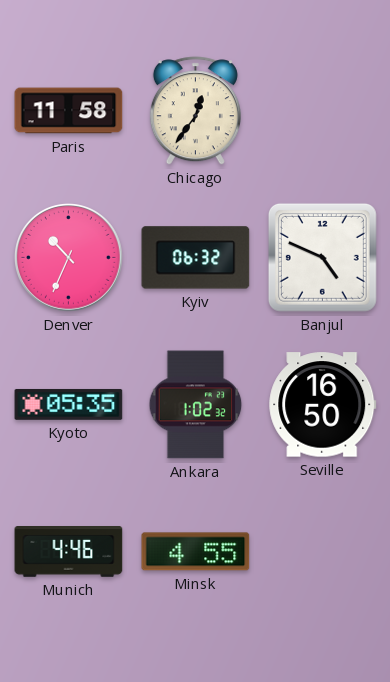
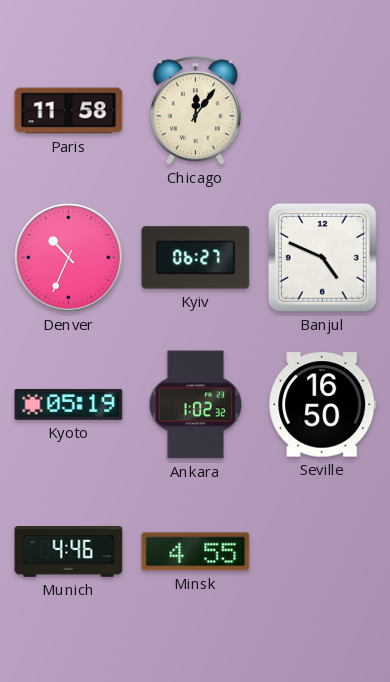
Chicago: 12:36 -> 12:06
Kyiv: 06:32 -> 06:27
Kyoto: 05:35 -> 05:19
